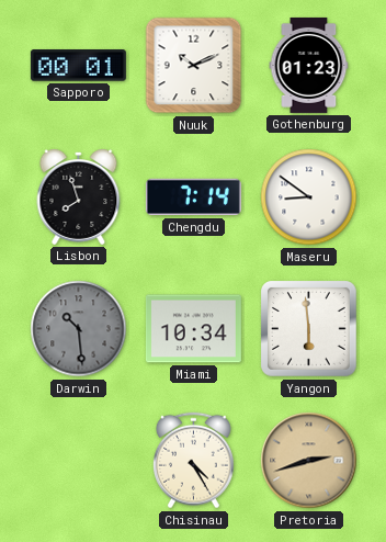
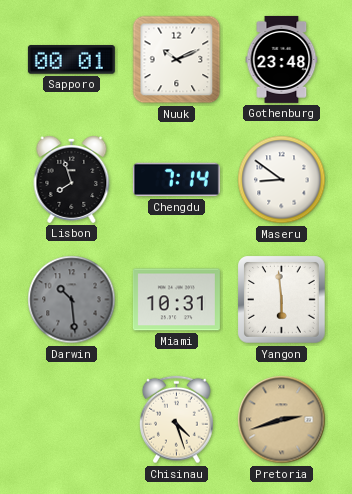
Gothenburg: 01:23 -> 23:48
Miami: 10:34 -> 10:31
Chisinau: 4:25 -> 4:27
